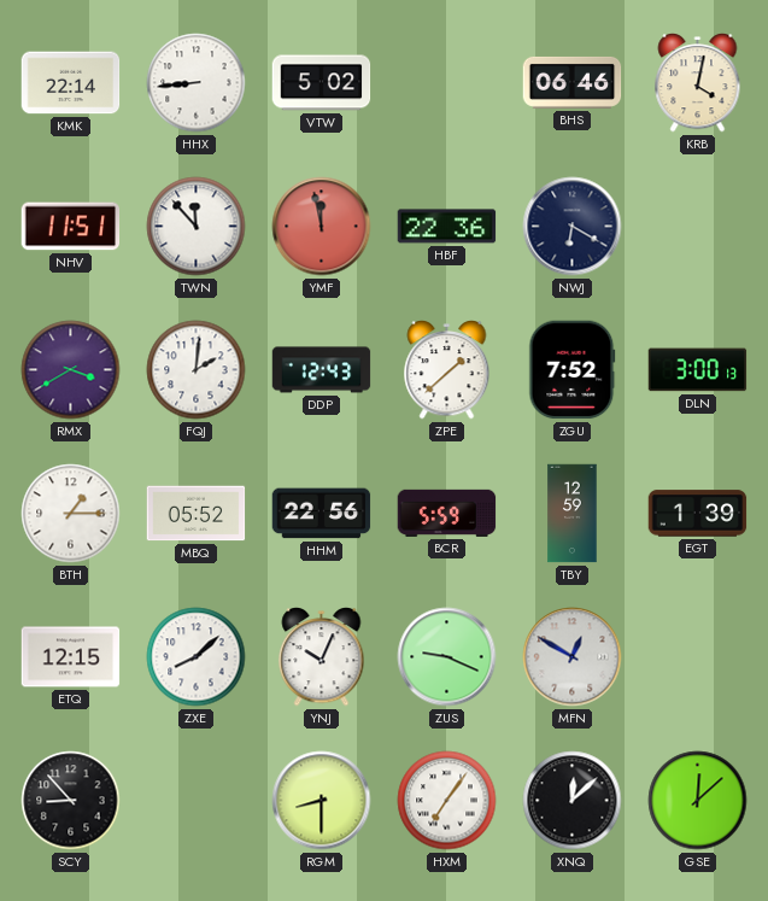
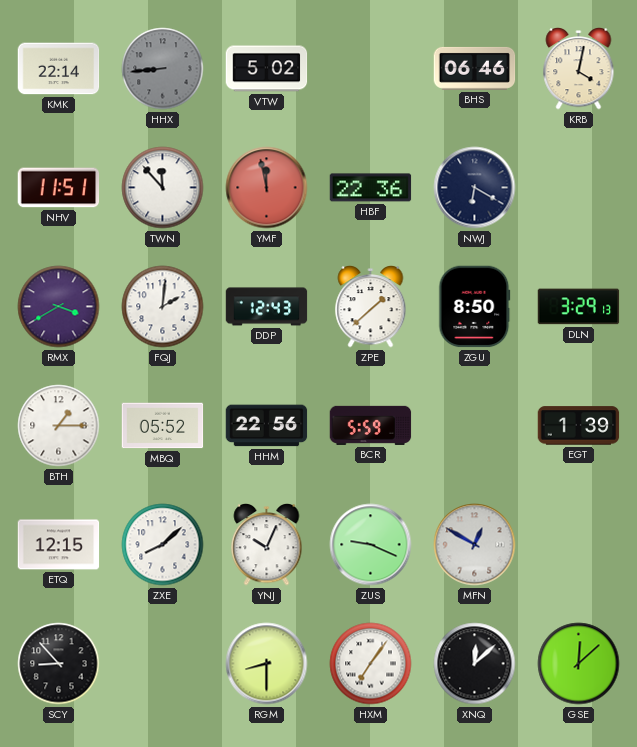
HHX dial: white -> grey
ZGU: 7:52 -> 8:50
DLN: 3:00 -> 3:29
TBY: 12:59 -> none
